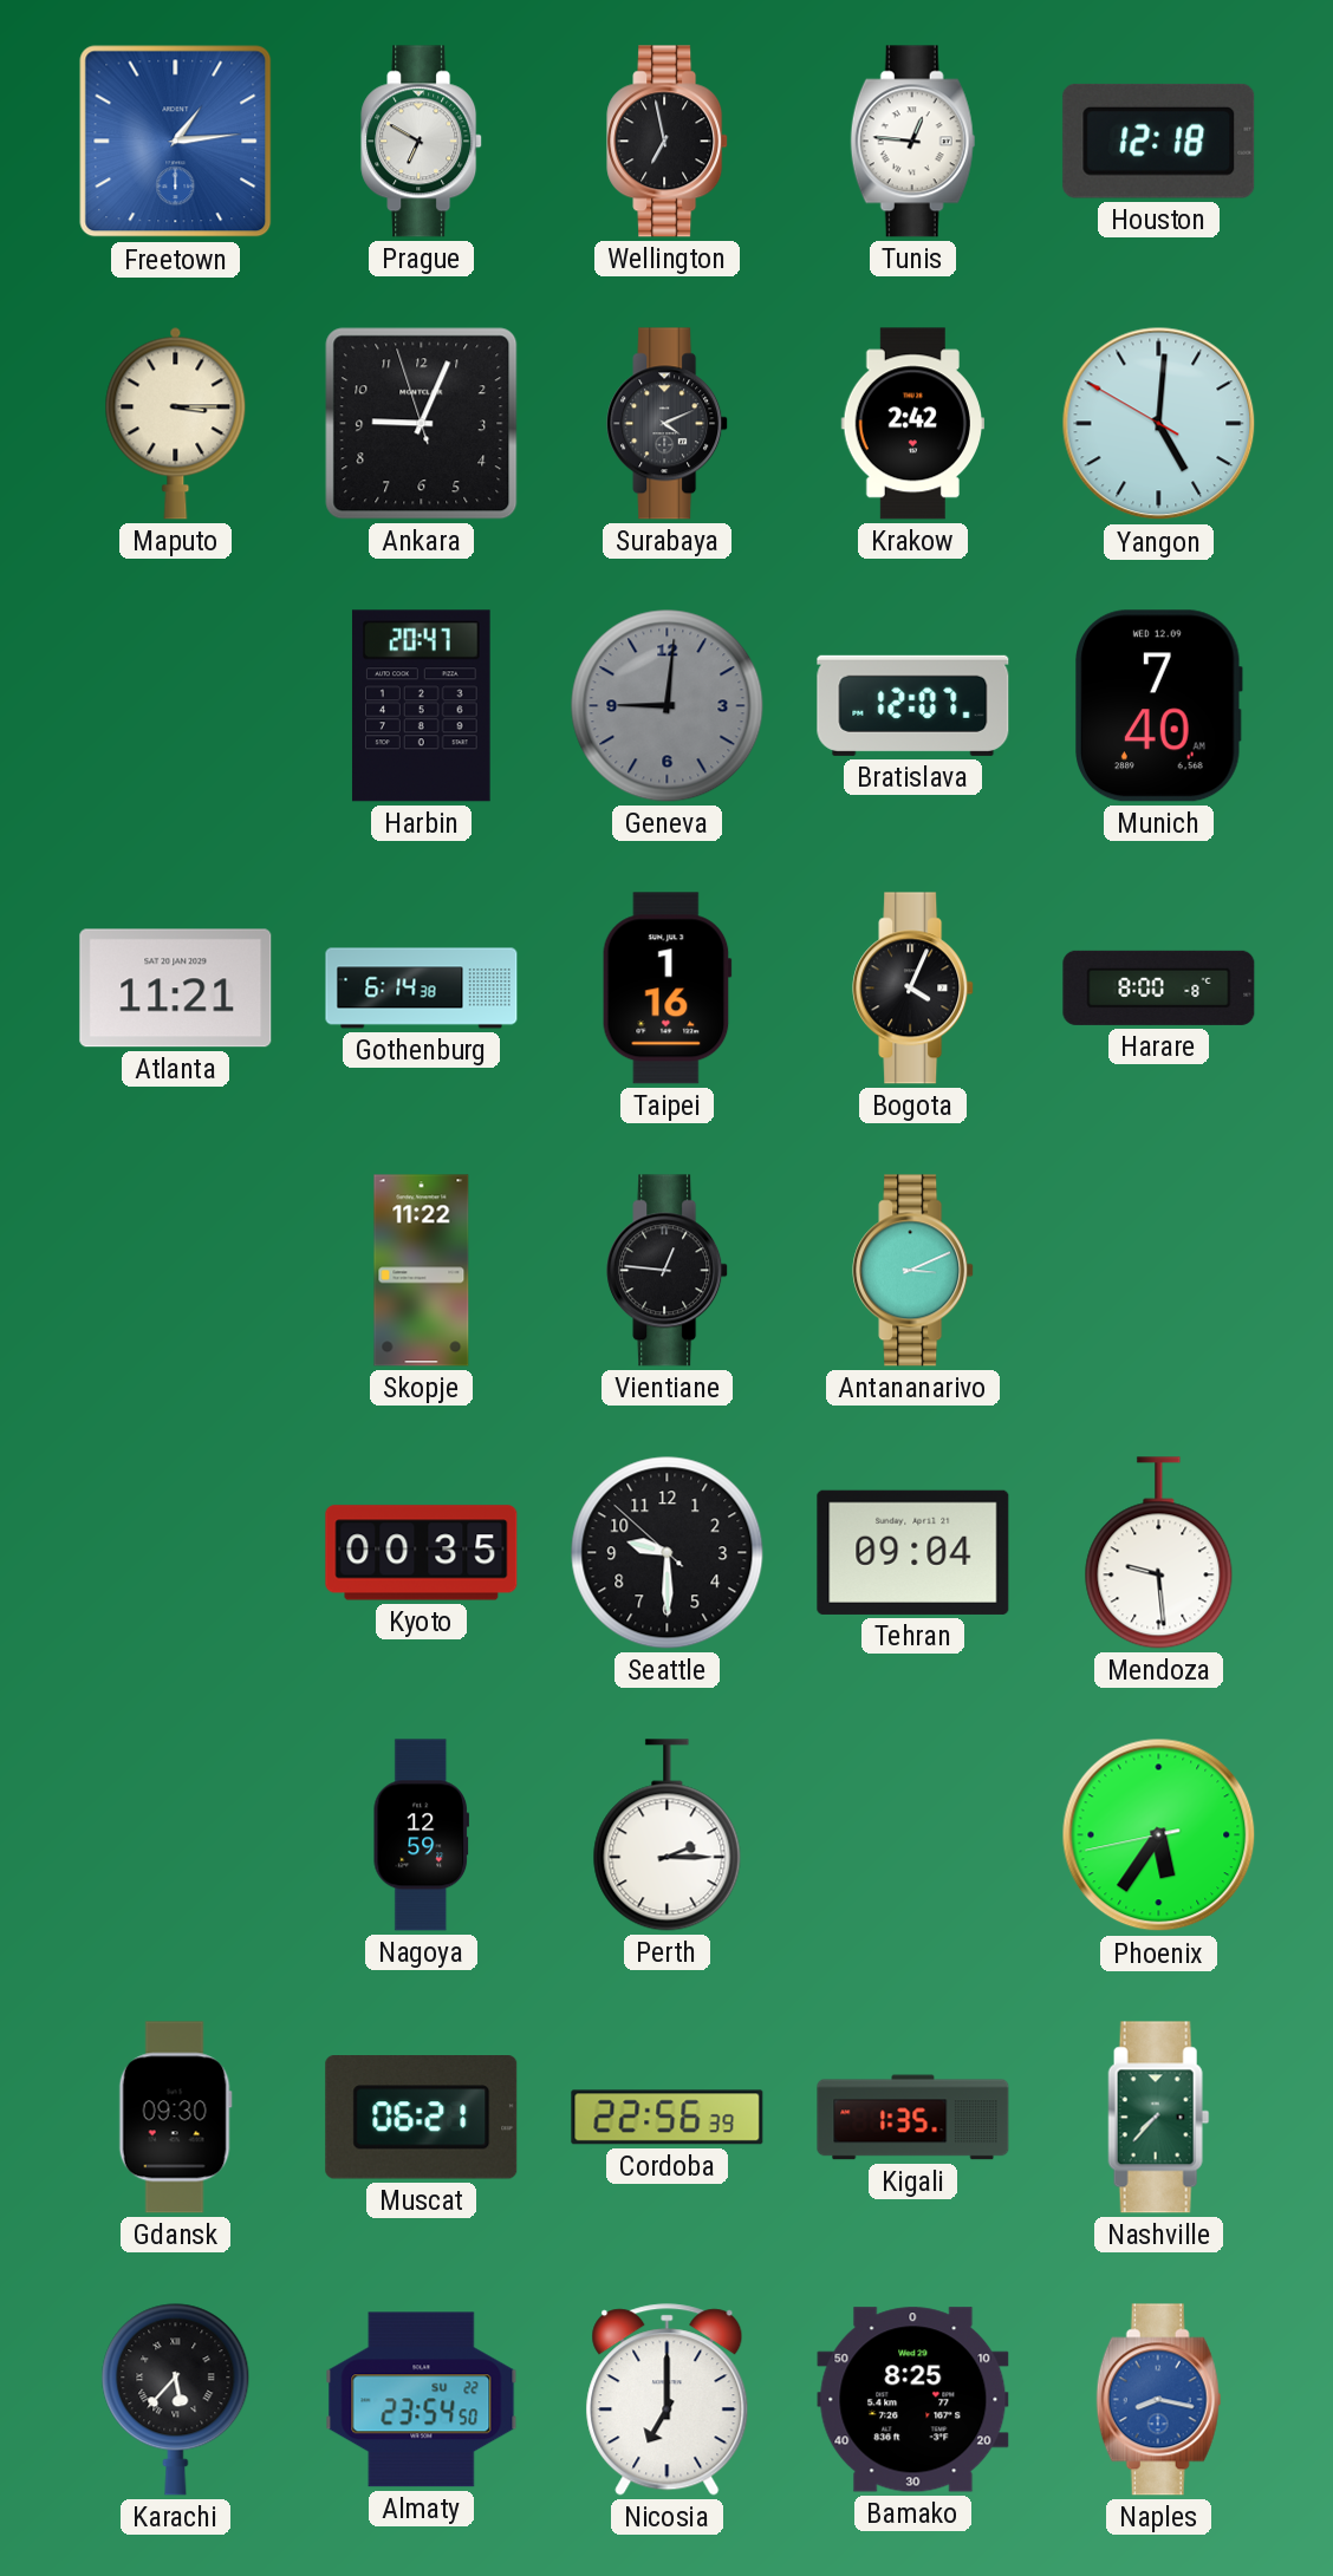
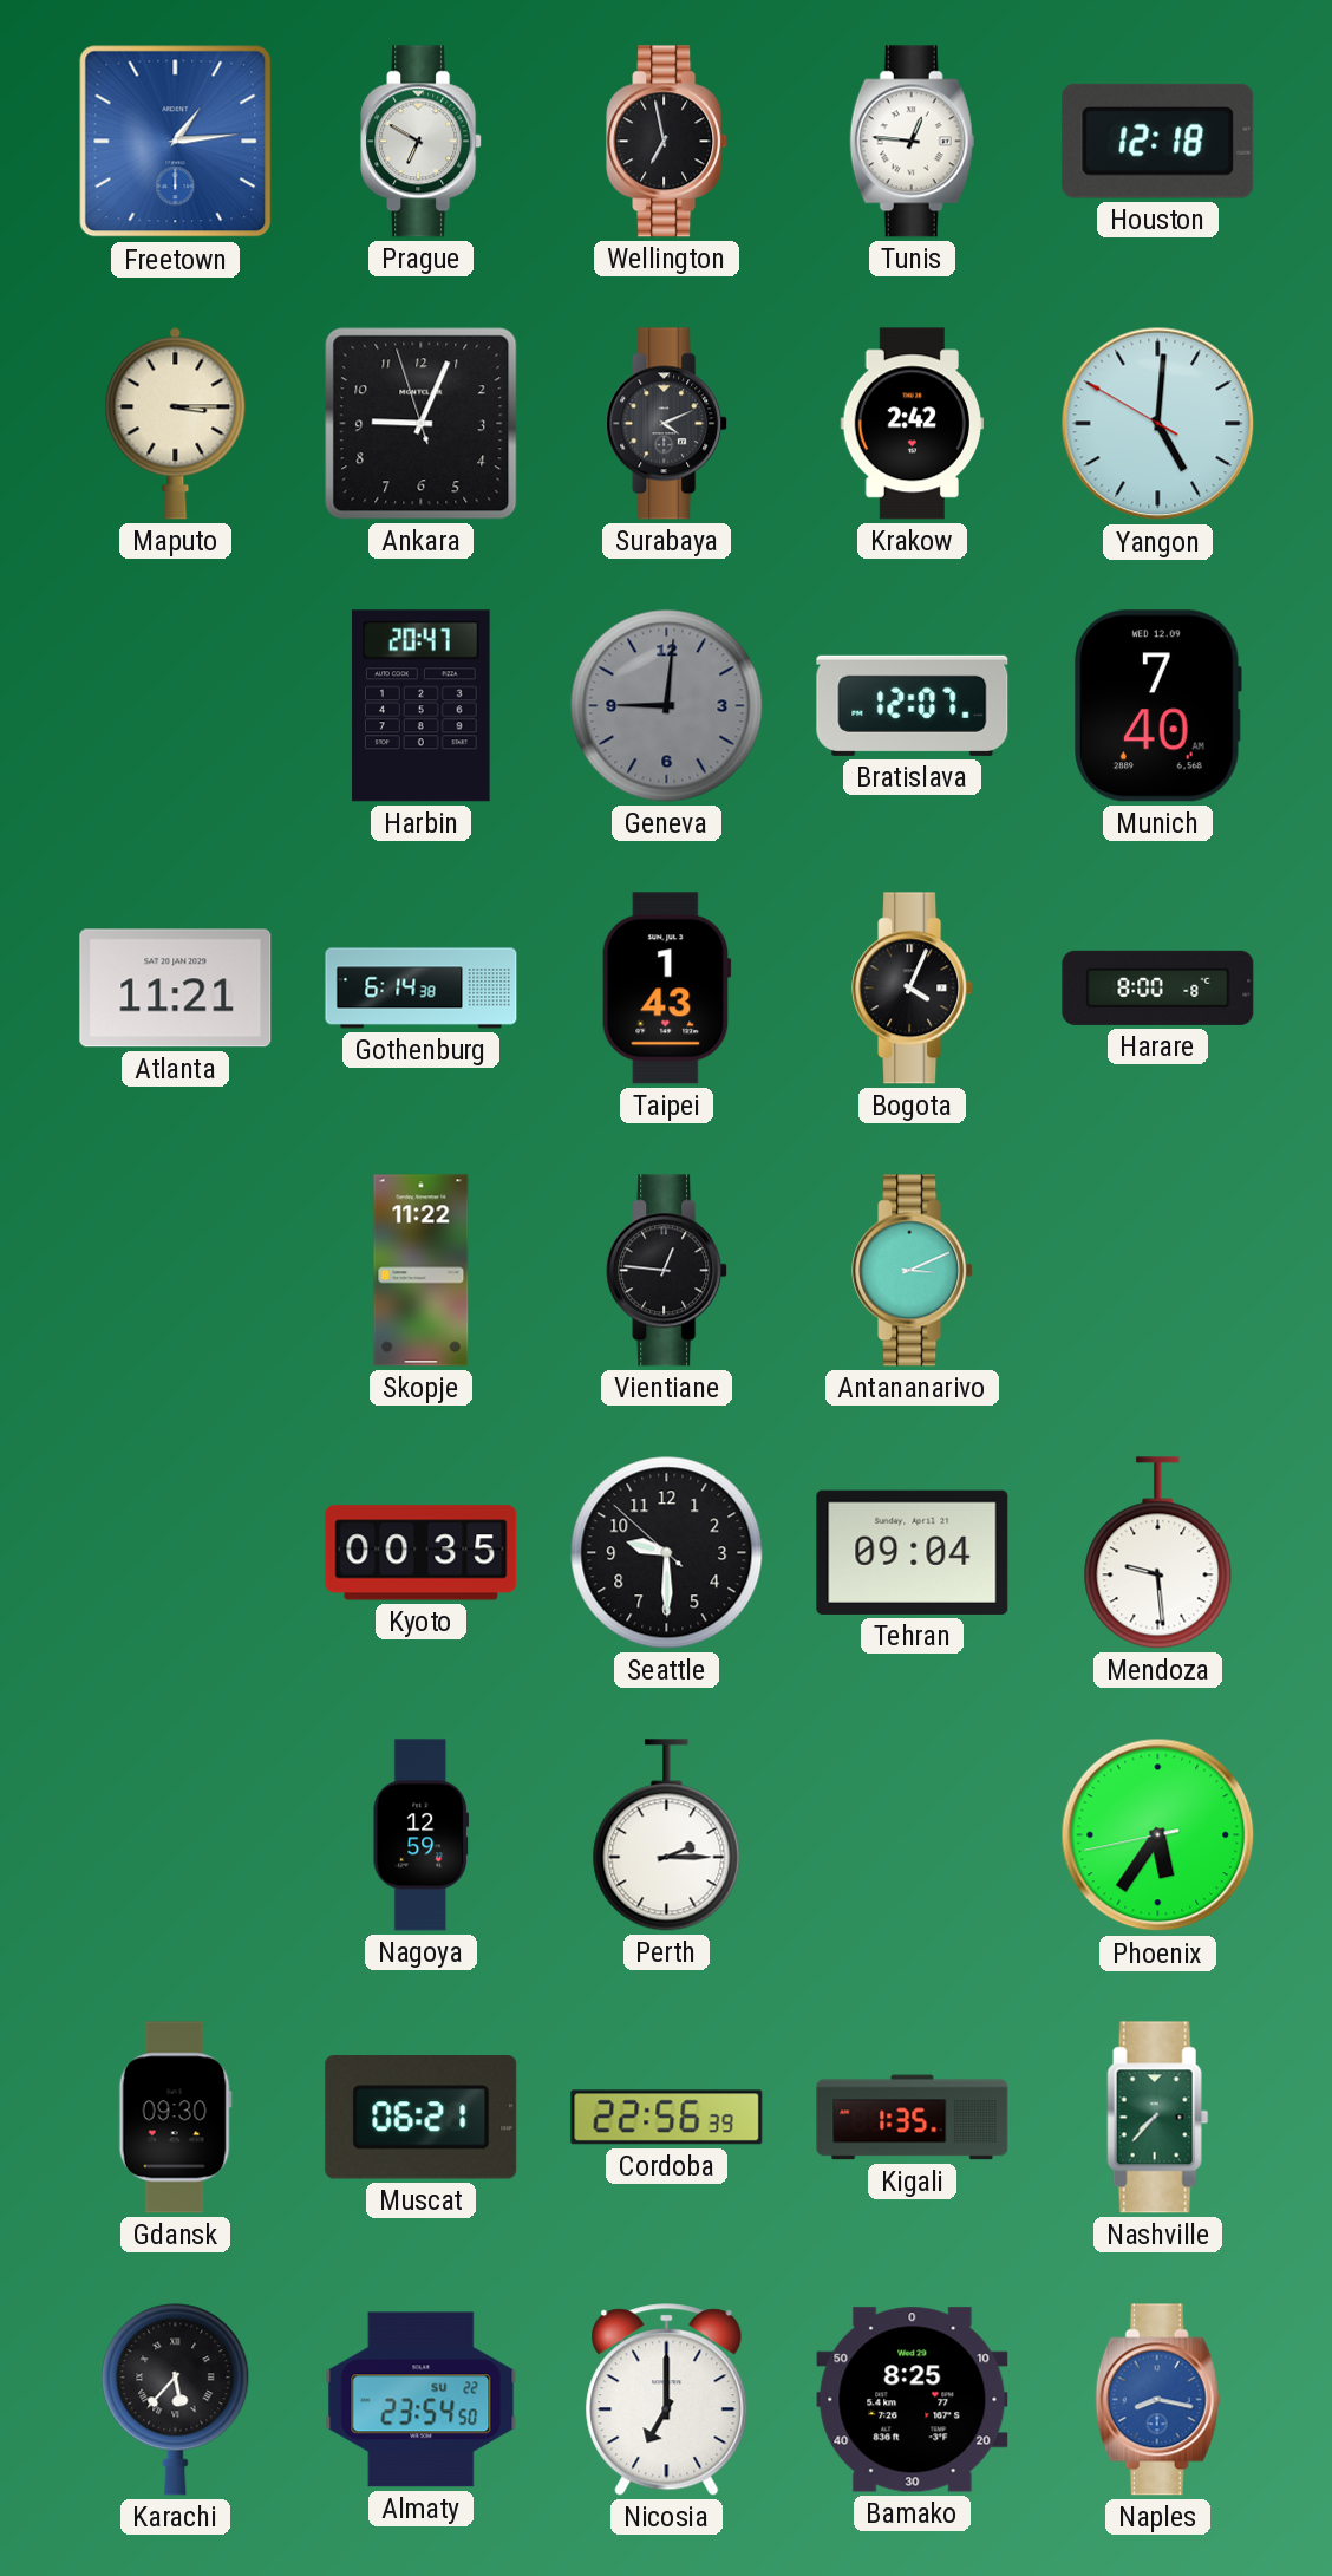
Taipei: 1:16 -> 1:43
